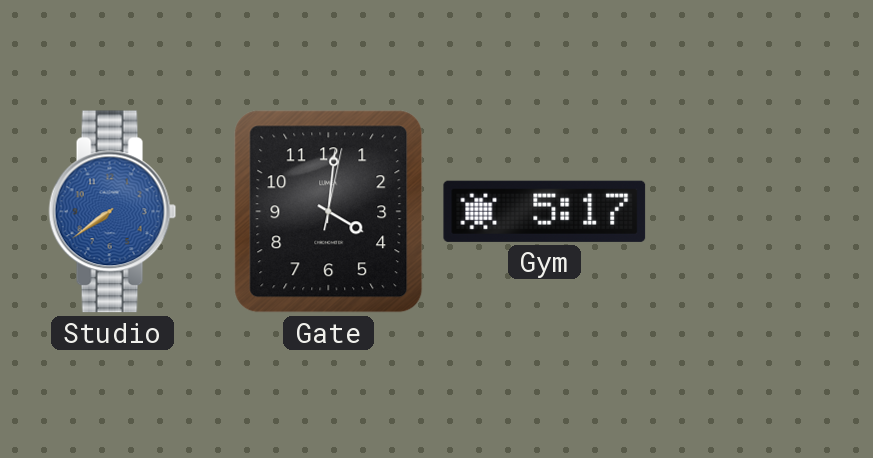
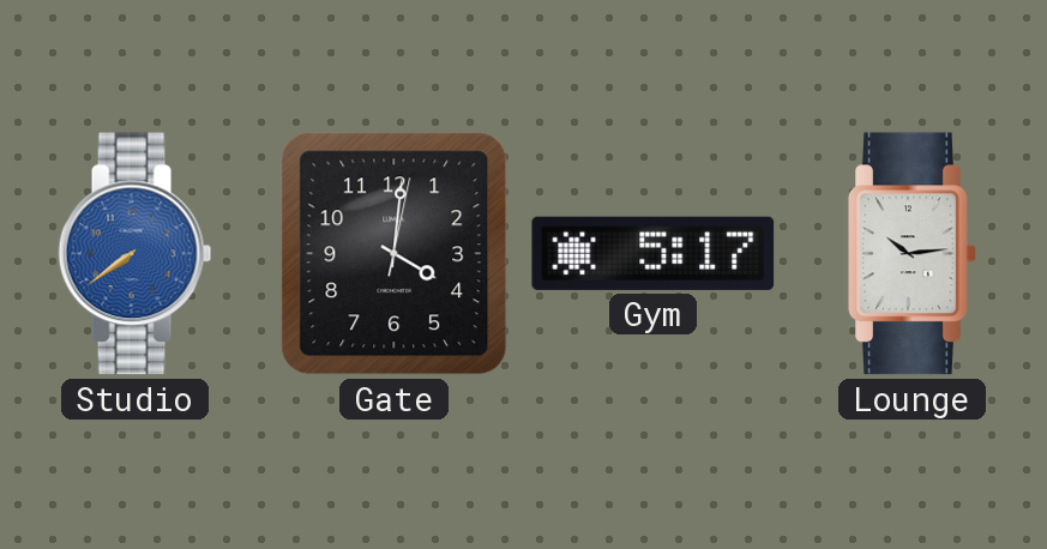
Lounge: none -> 10:14
